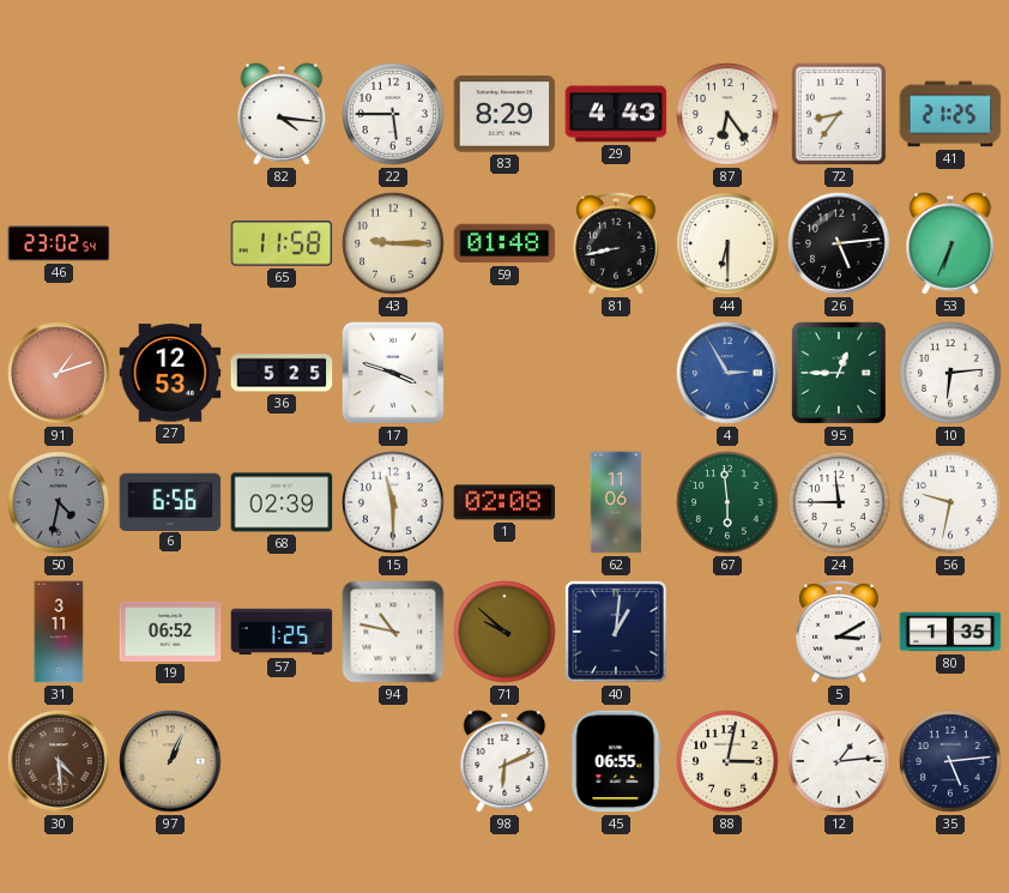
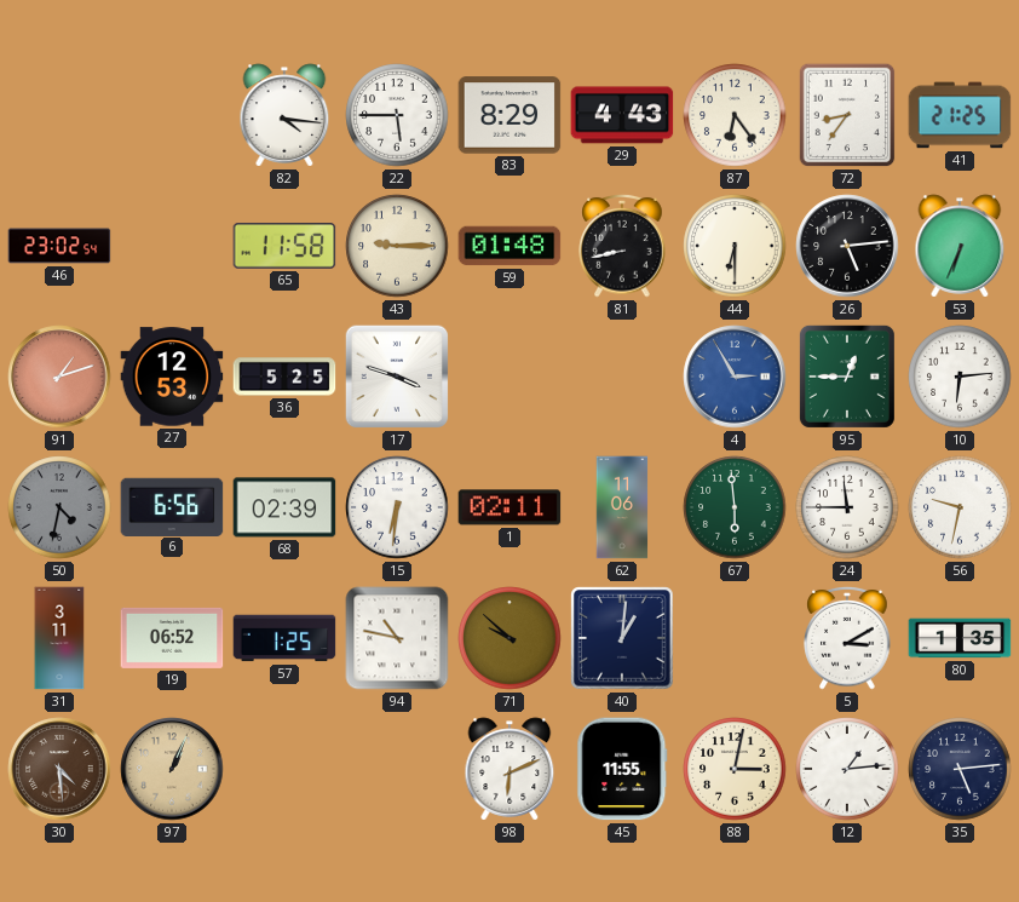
15: 11:30 -> 6:31
1: 02:08 -> 02:11
45: 06:55 -> 11:55
